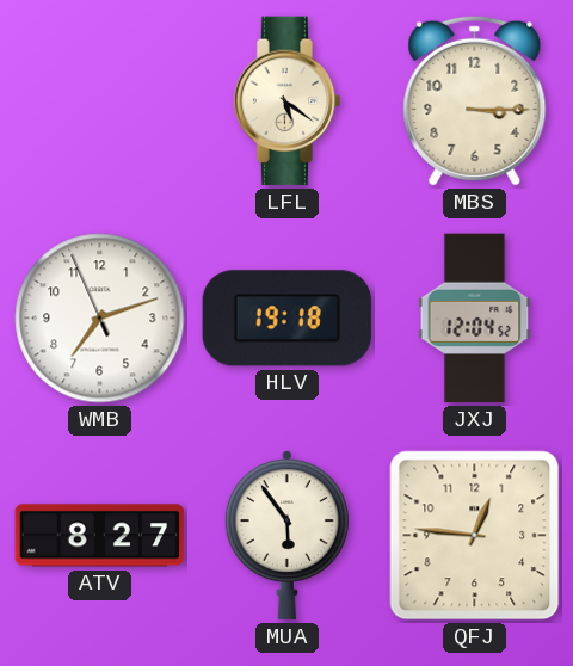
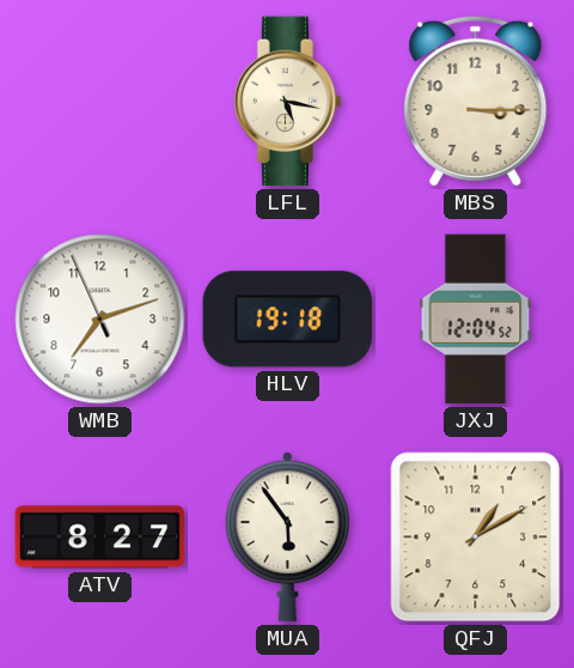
LFL: 5:21 -> 5:17
QFJ: 12:46 -> 1:10
